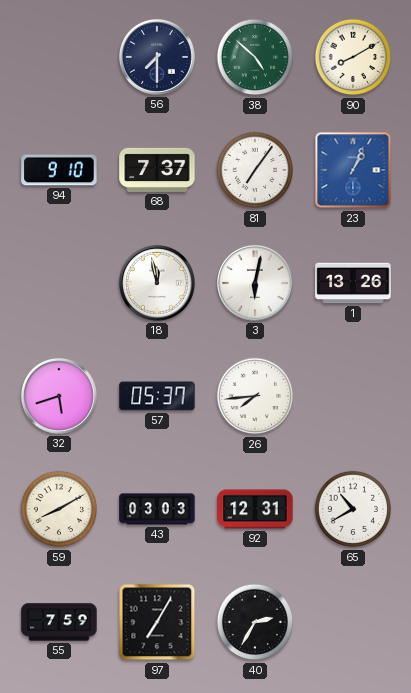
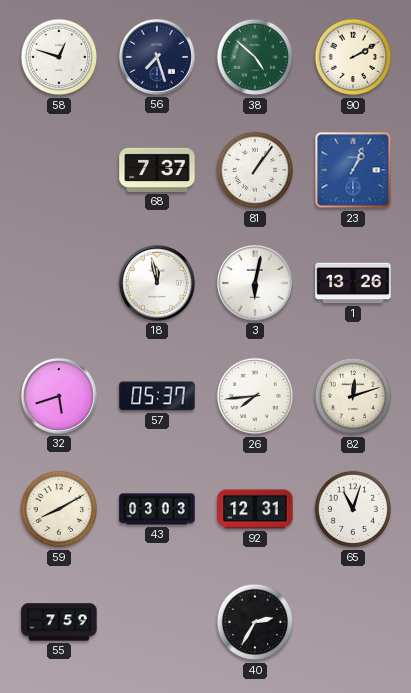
58: none -> 12:48
56: 7:30 -> 7:27
90: 8:10 -> 2:10
94: 9:10 -> none
81: 7:06 -> 1:06
82: none -> 12:12
65: 10:40 -> 11:03
97: 7:05 -> none
